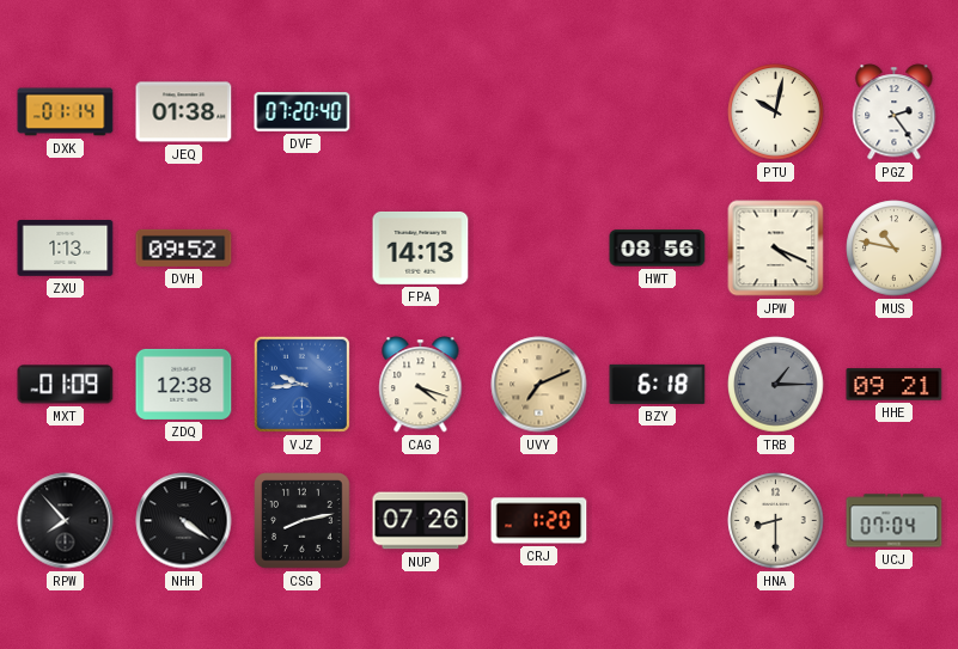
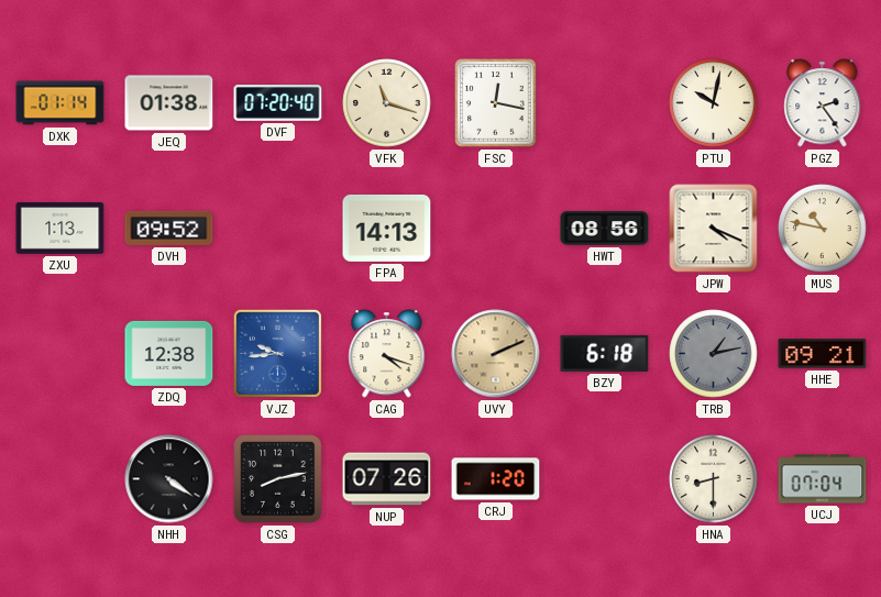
VFK: none -> 11:18
FSC: none -> 12:17
MXT: 01:09 -> none
UVY: 7:11 -> 2:11
TRB: 1:15 -> 1:13
RPW: 7:53 -> none
